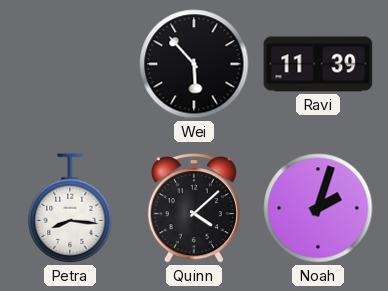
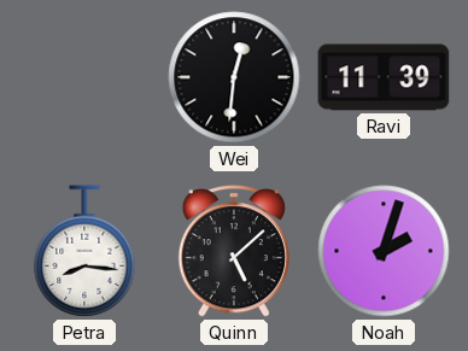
Wei: 5:53 -> 12:31
Quinn: 4:08 -> 5:08
